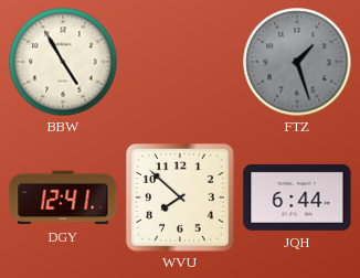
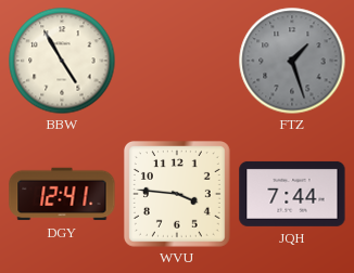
WVU: 7:52 -> 3:46
JQH: 6:44 -> 7:44
